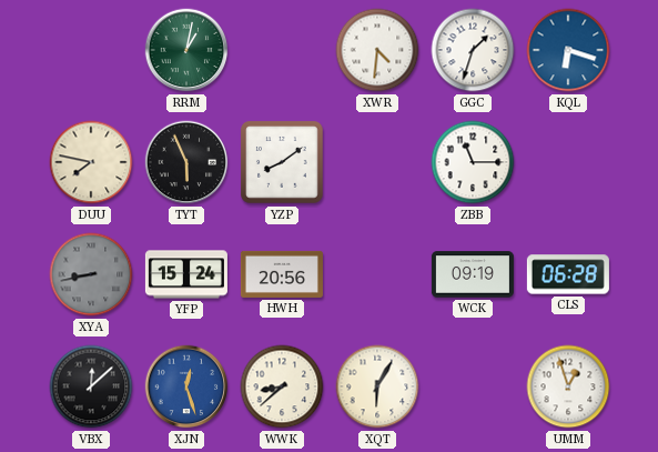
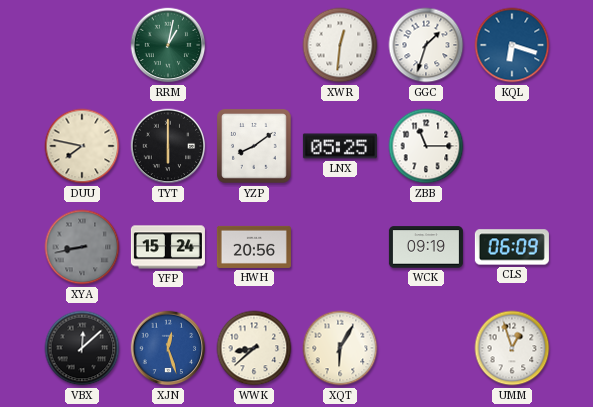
XWR: 4:31 -> 12:31
TYT: 5:56 -> 6:00
LNX: none -> 05:25
CLS: 06:28 -> 06:09
